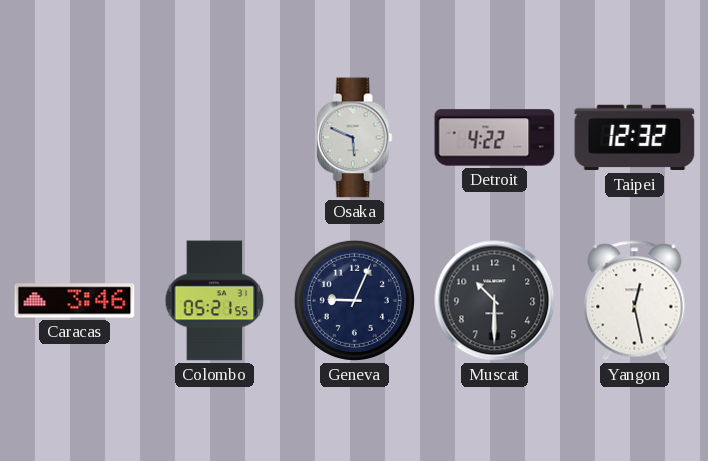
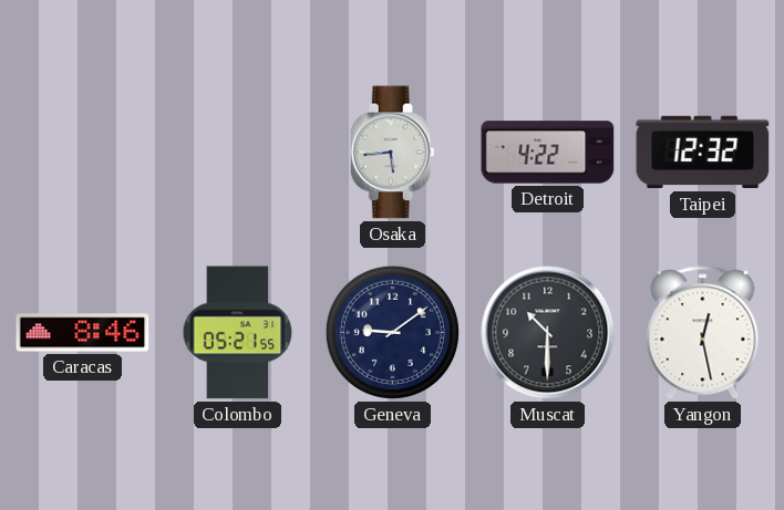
Osaka: 5:49 -> 5:44
Caracas: 3:46 -> 8:46
Geneva: 9:04 -> 9:09
